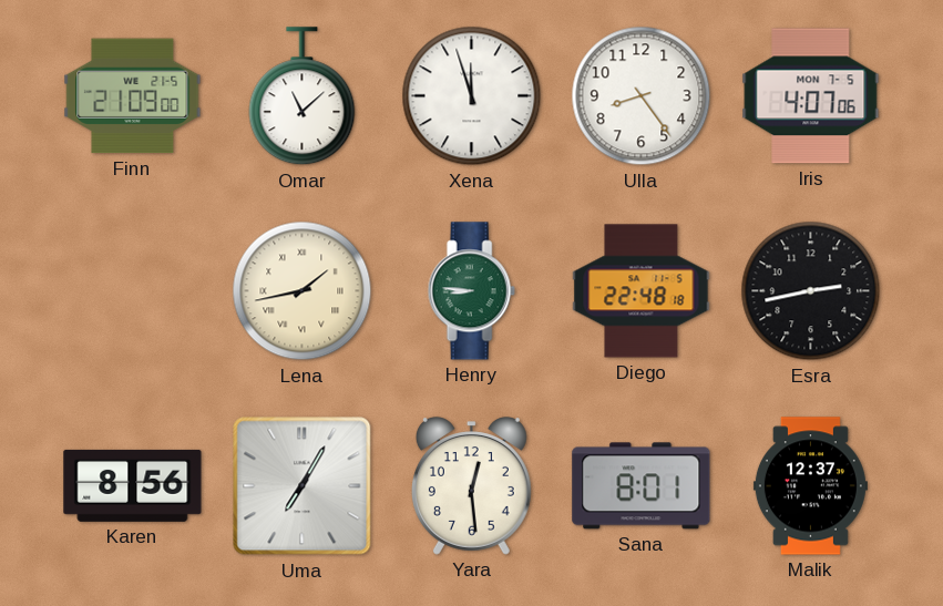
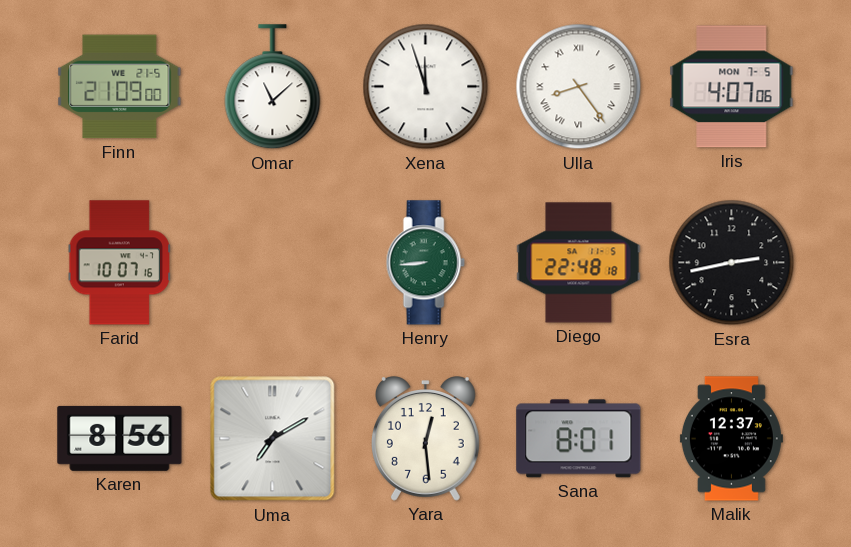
Ulla numerals: Arabic -> Roman
Farid: none -> 10:07
Lena: 1:43 -> none
Henry: 8:46 -> 8:44
Uma: 7:05 -> 7:10
